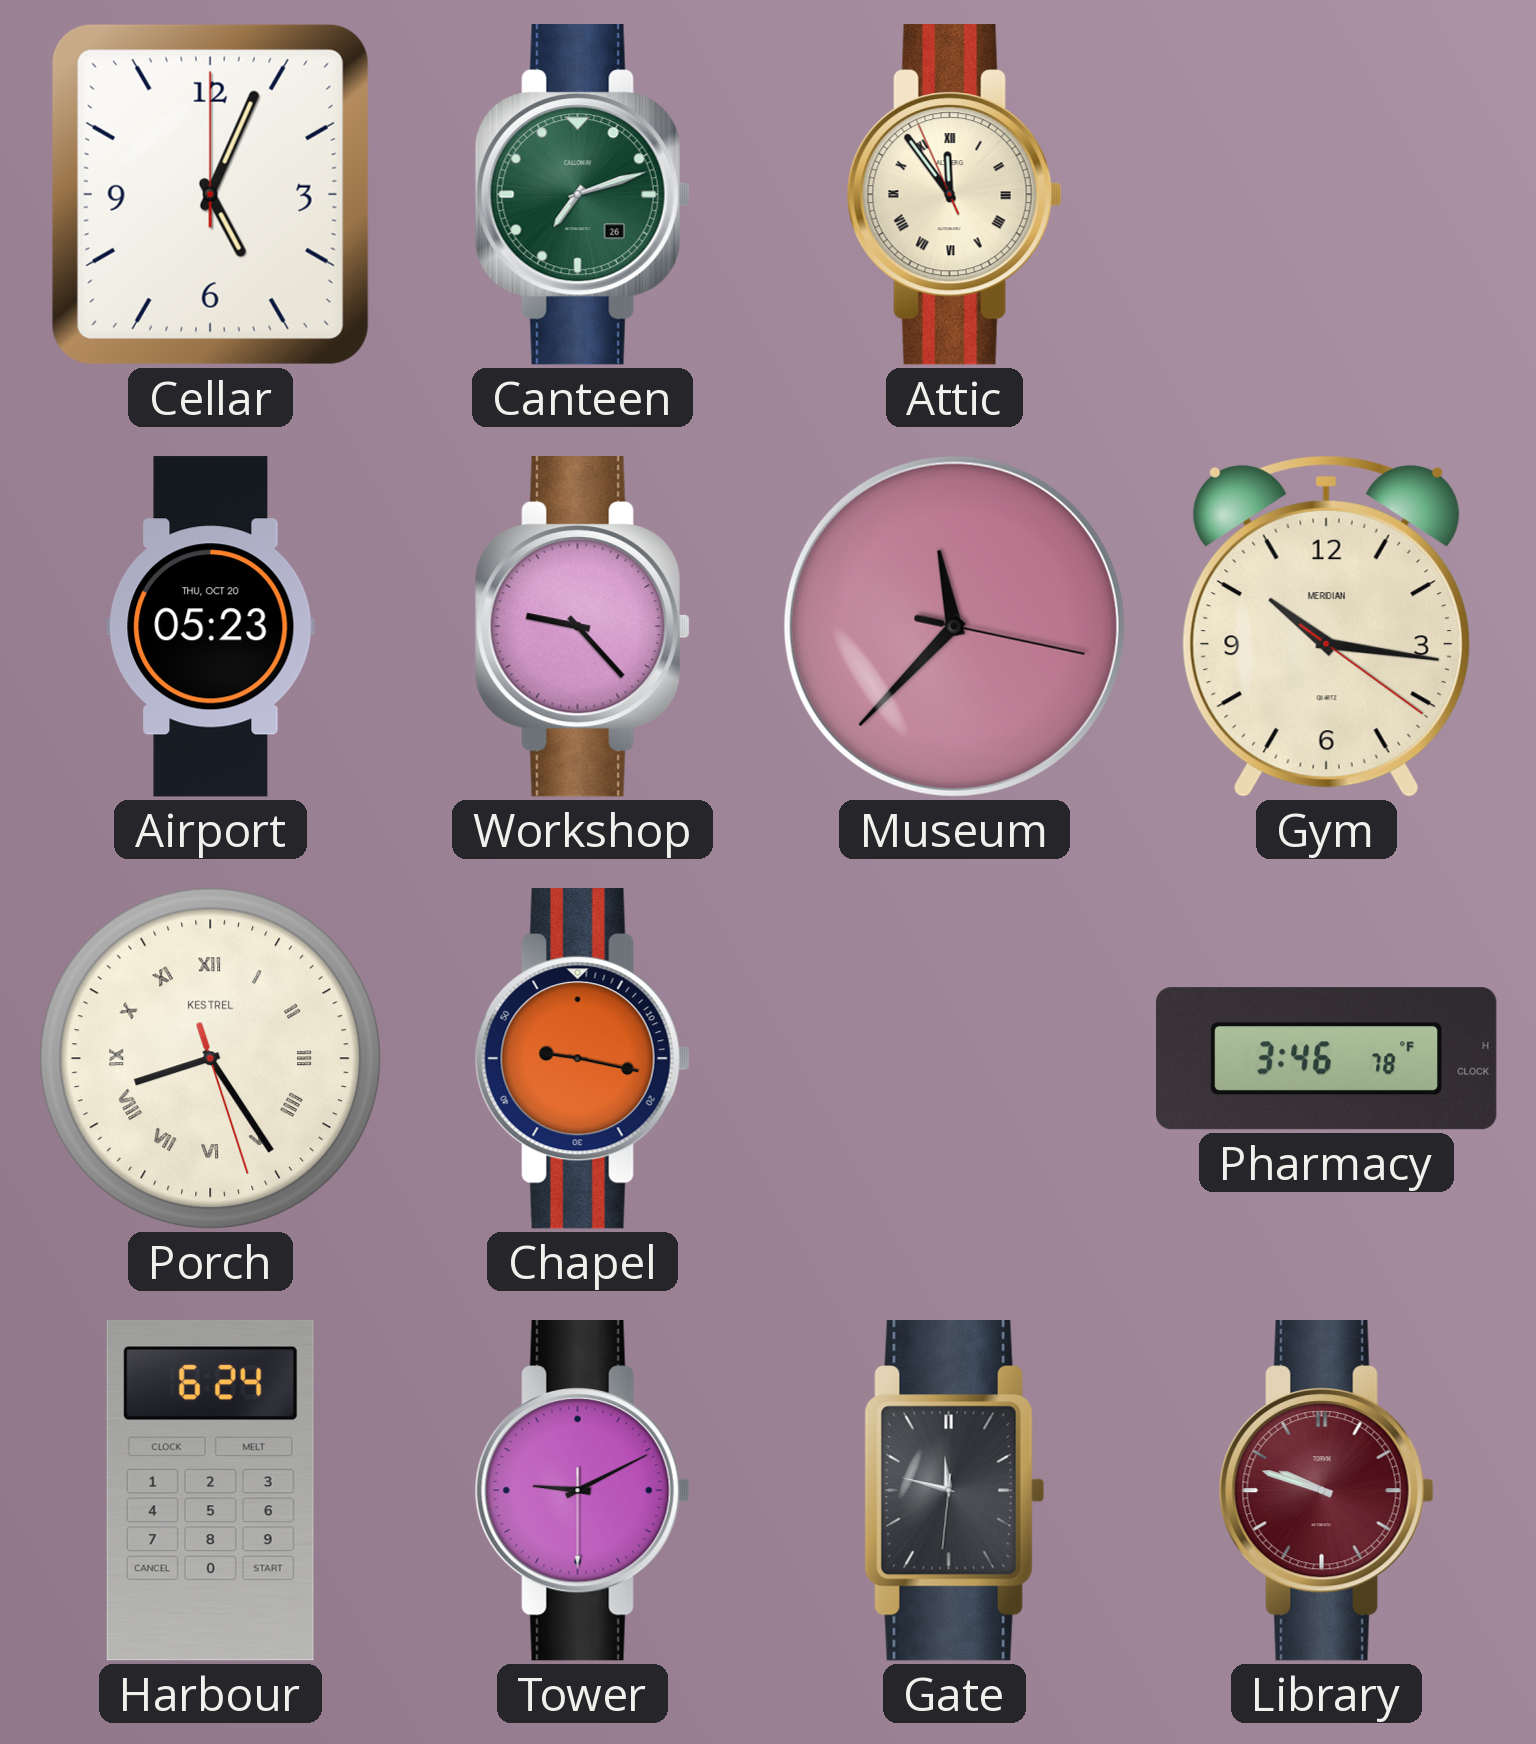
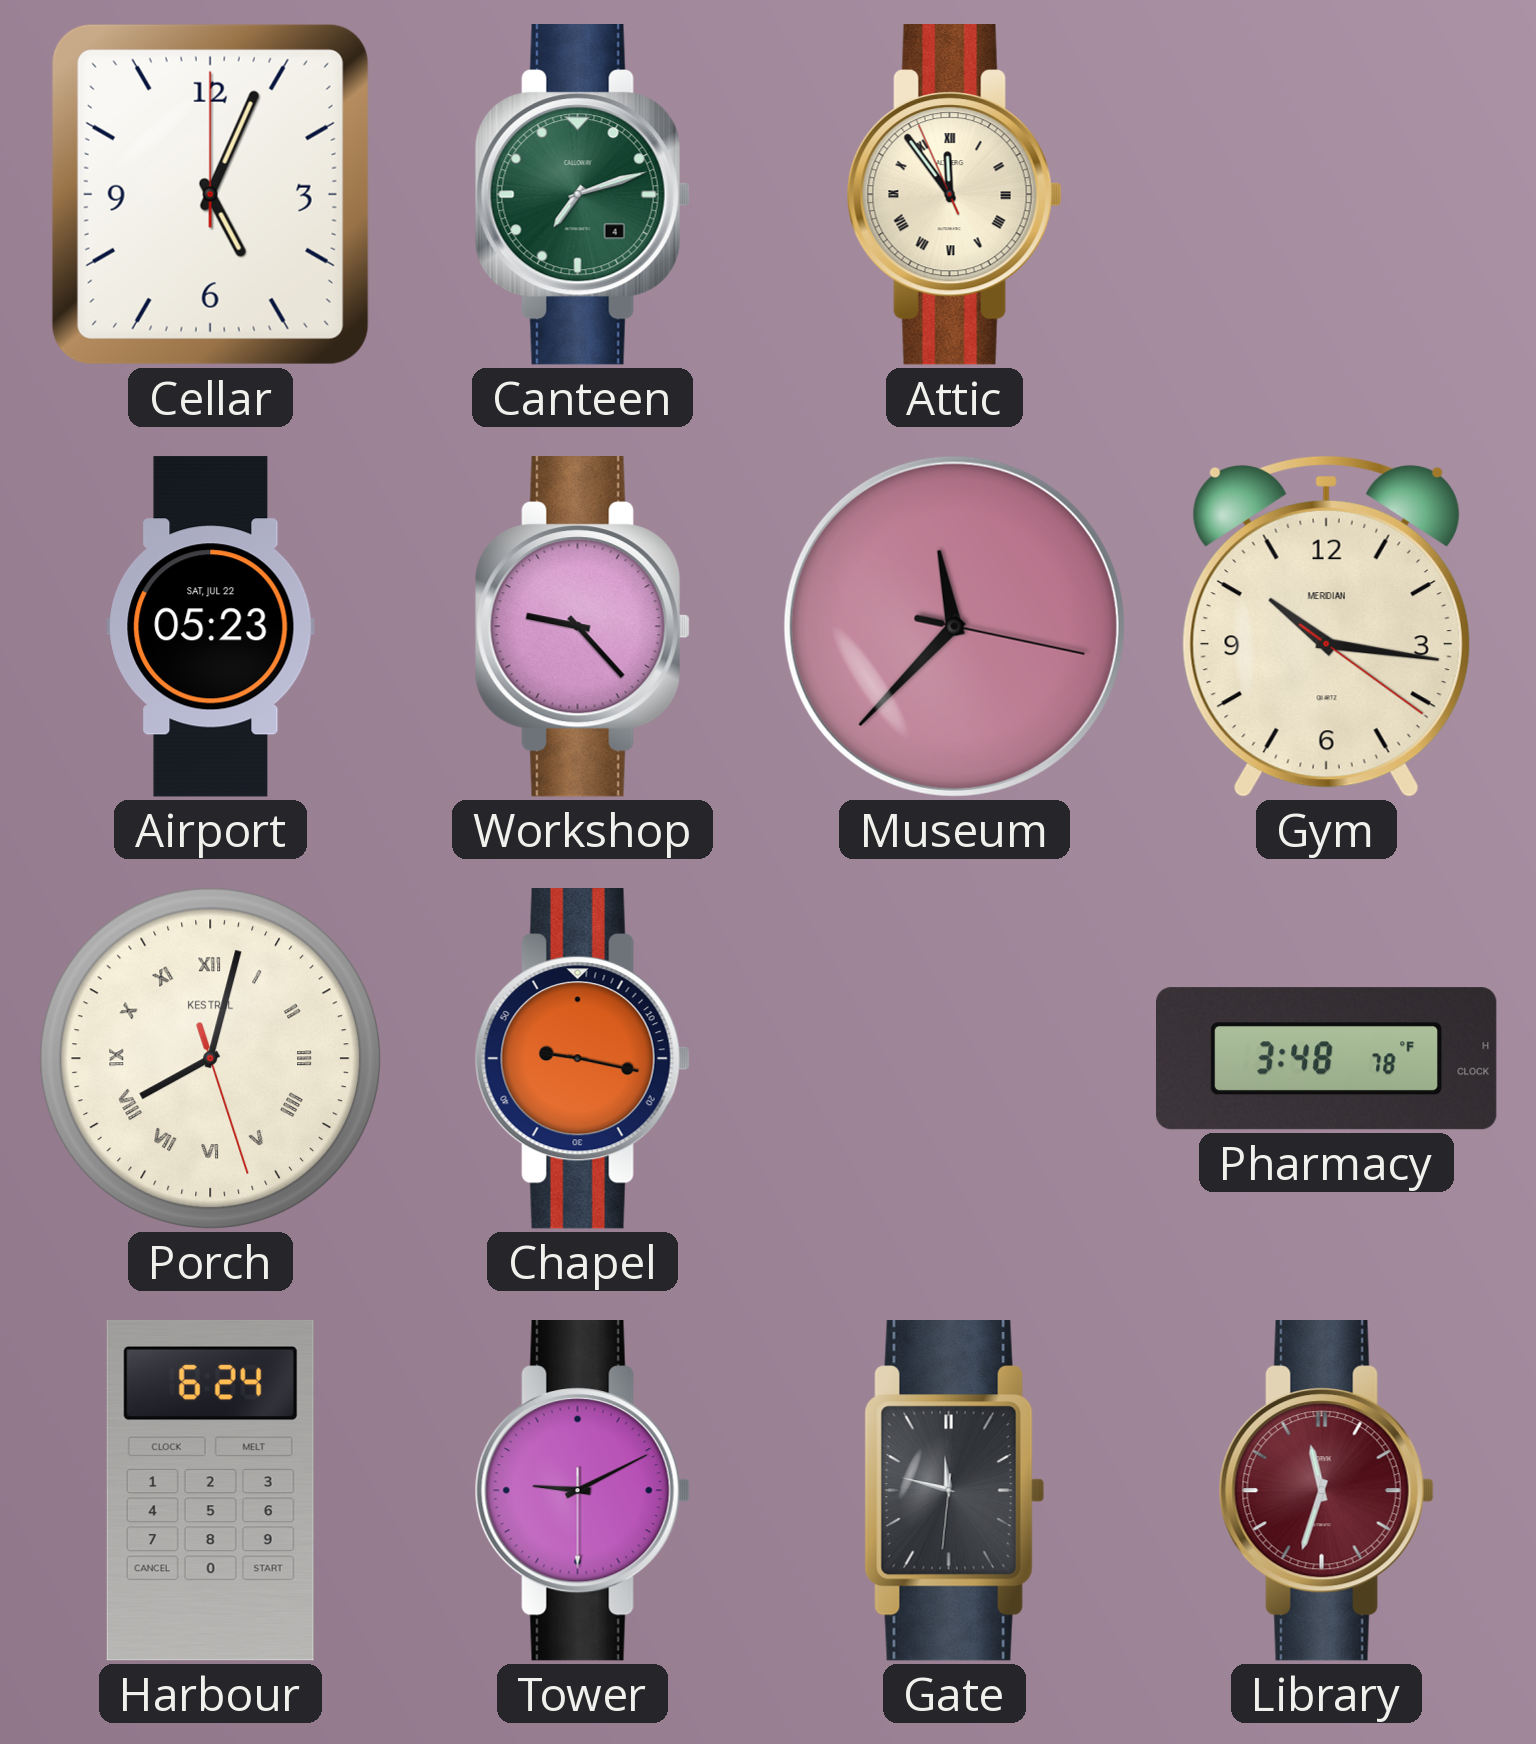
Canteen date: 26 -> 4
Airport date: THU, OCT 20 -> SAT, JUL 22
Porch: 8:24 -> 8:02
Pharmacy: 3:46 -> 3:48
Library: 9:48 -> 11:33
